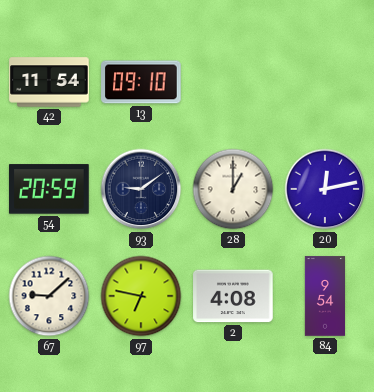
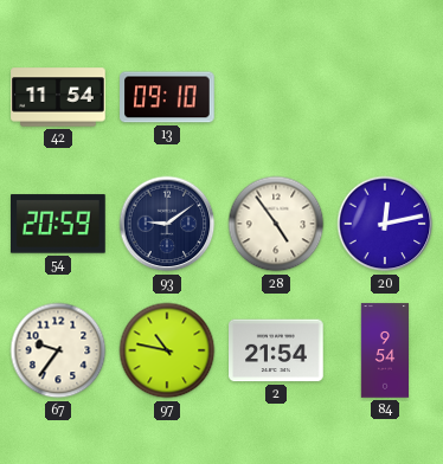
28: 1:00 -> 4:54
67: 9:08 -> 9:36
97: 6:47 -> 10:47
2: 4:08 -> 21:54
